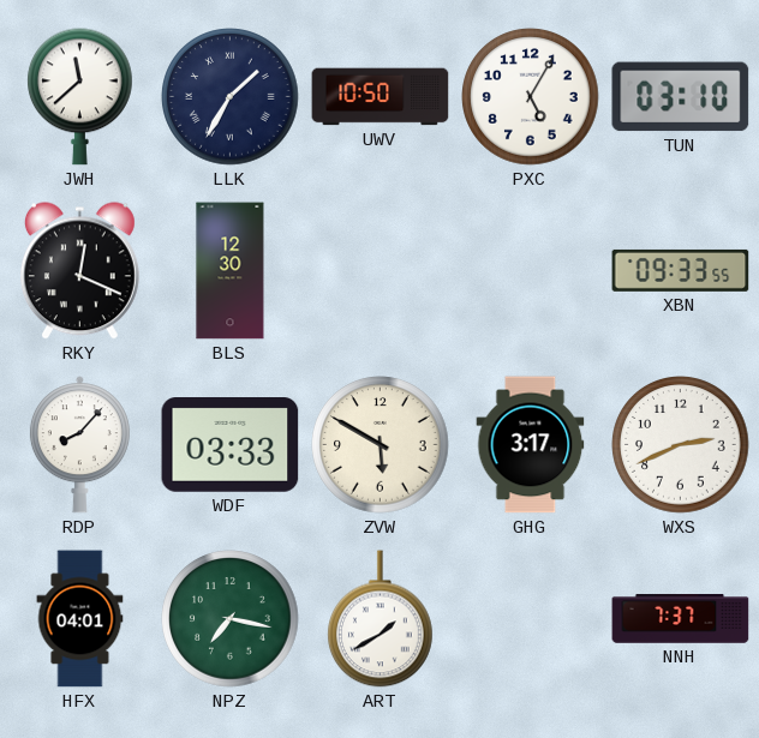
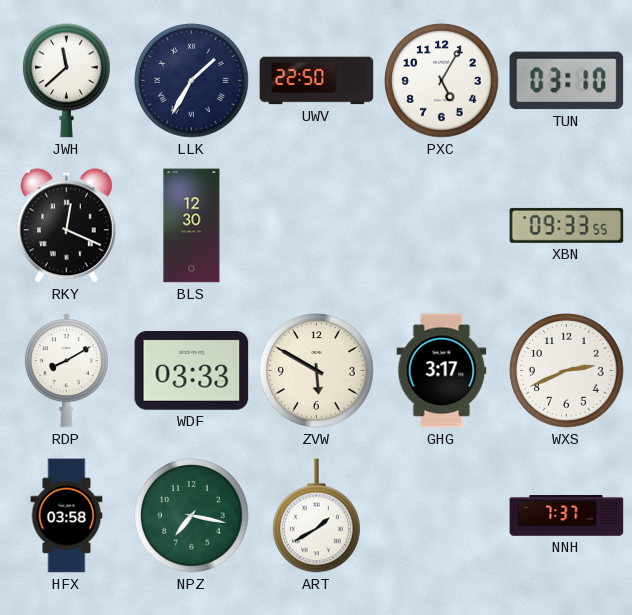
UWV: 10:50 -> 22:50
RDP: 8:07 -> 8:10
HFX: 04:01 -> 03:58
